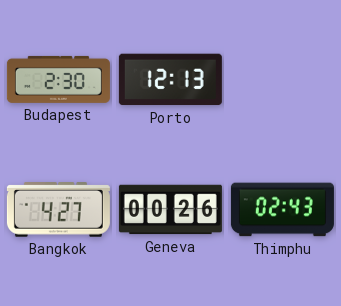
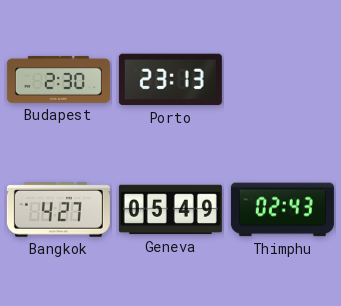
Porto: 12:13 -> 23:13
Geneva: 00:26 -> 05:49
